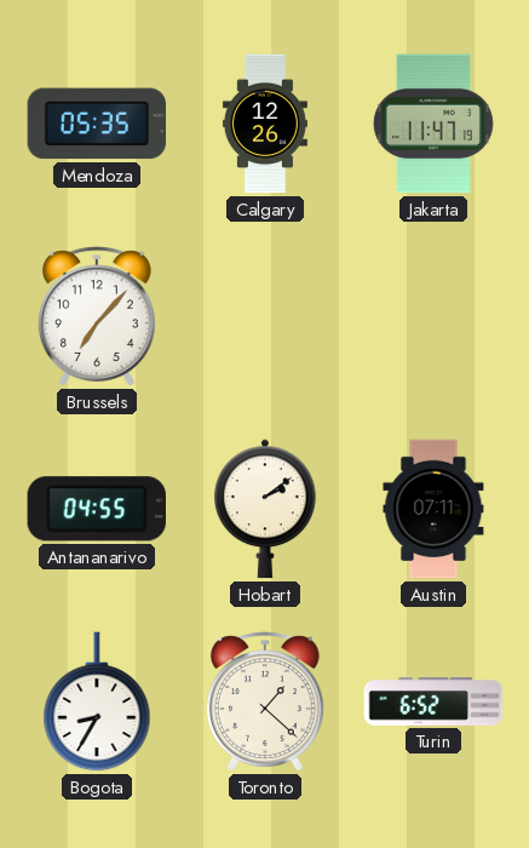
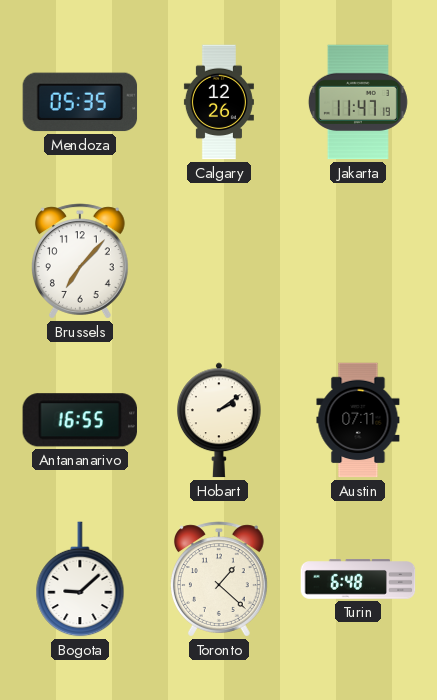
Antananarivo: 04:55 -> 16:55
Bogota: 8:35 -> 9:08
Turin: 6:52 -> 6:48
